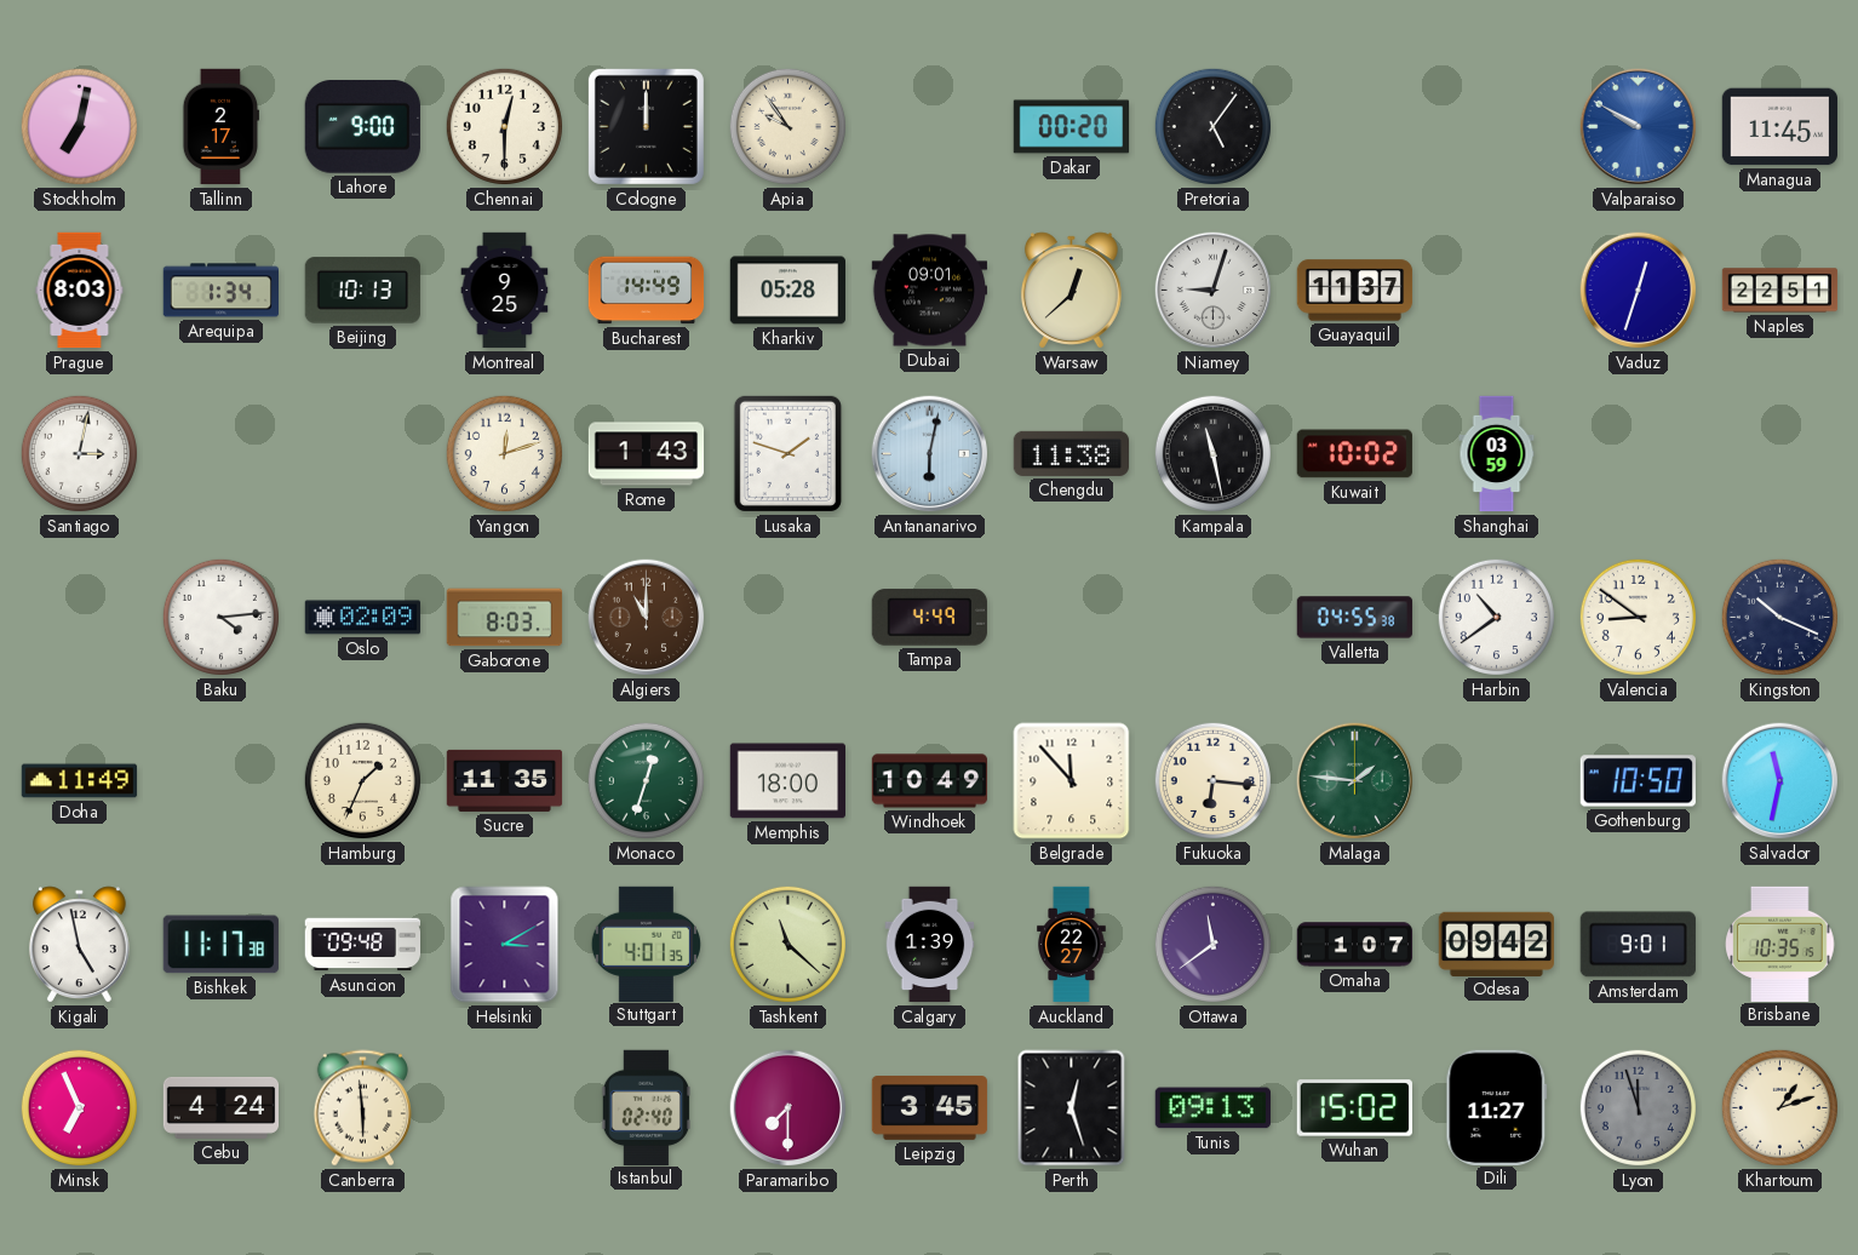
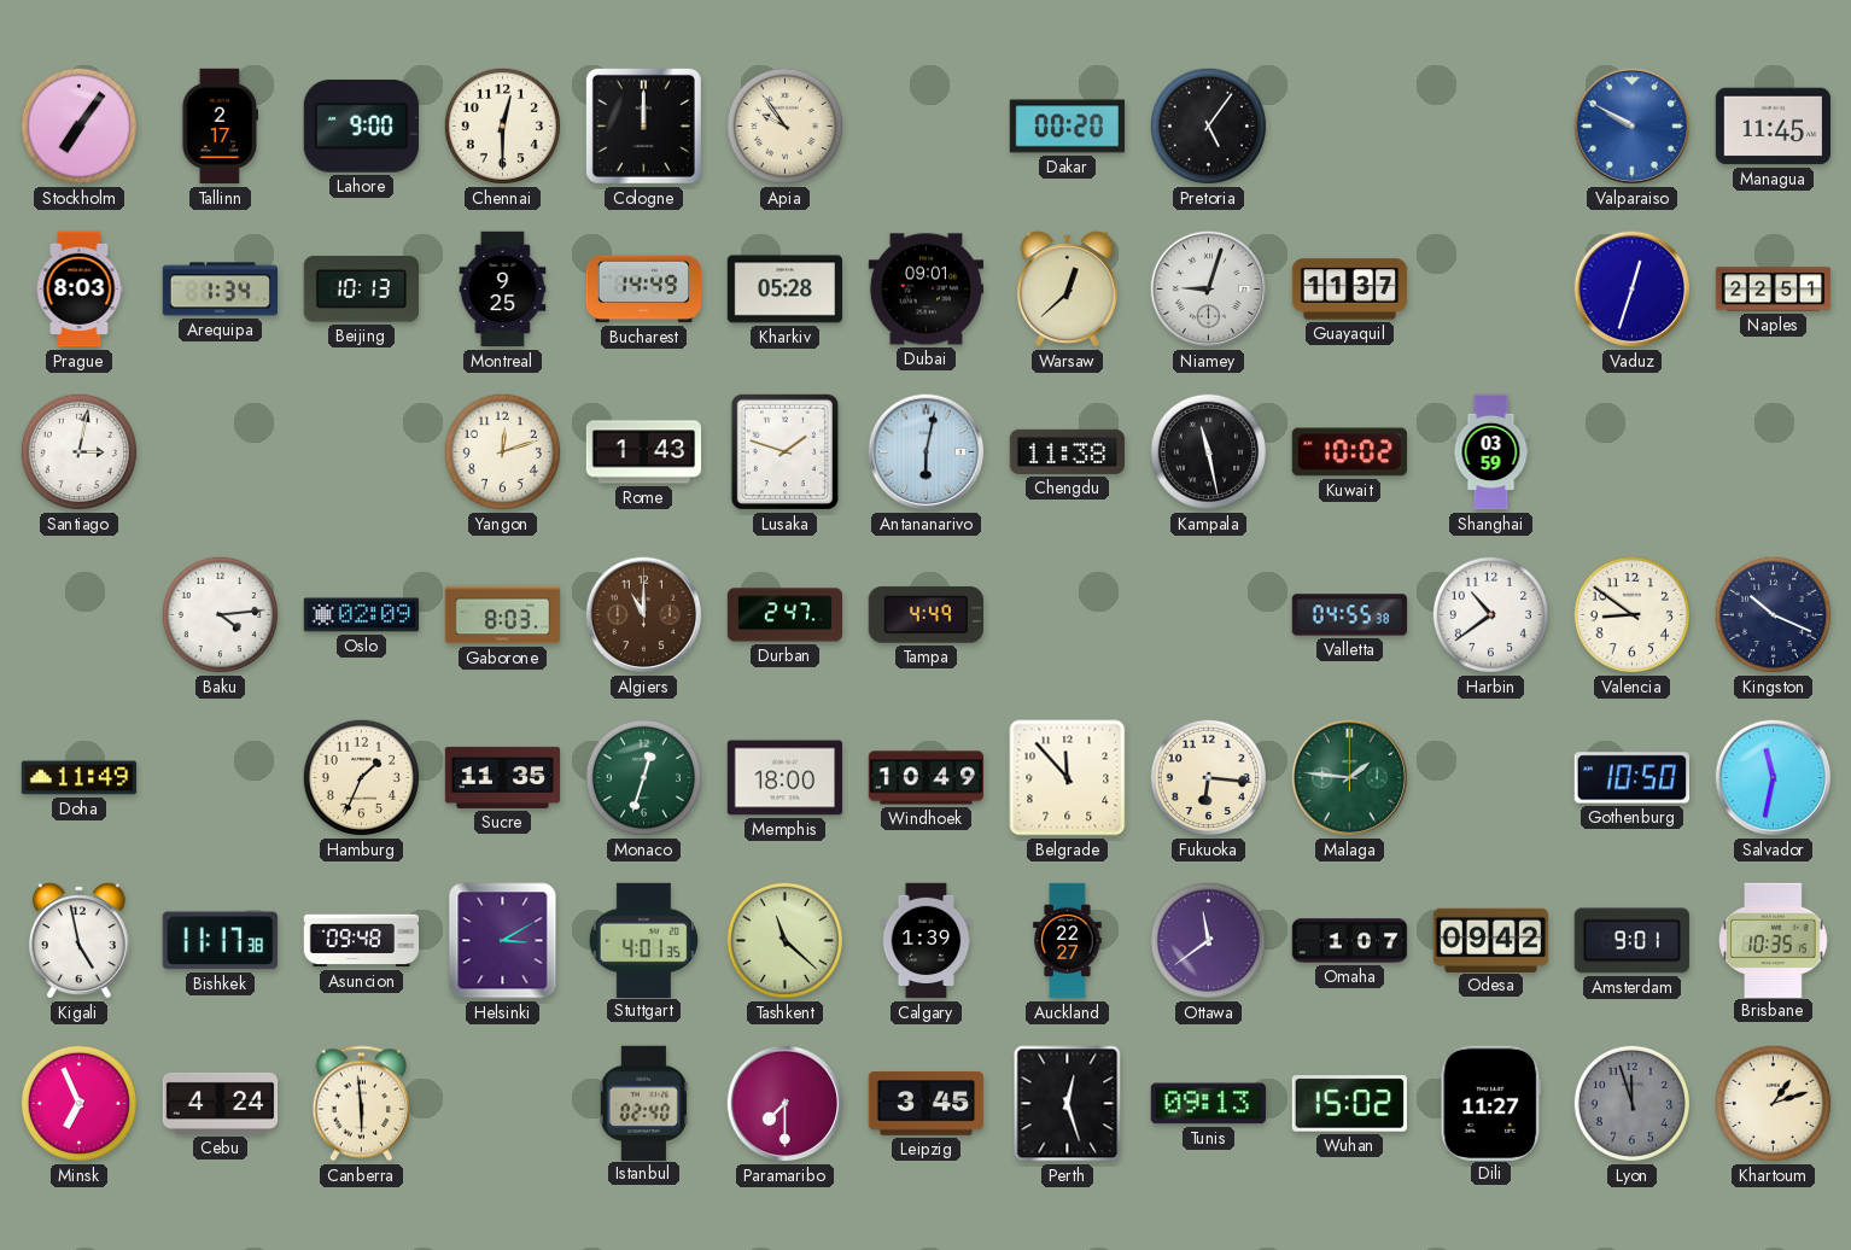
Stockholm: 7:02 -> 7:06
Durban: none -> 2:47
